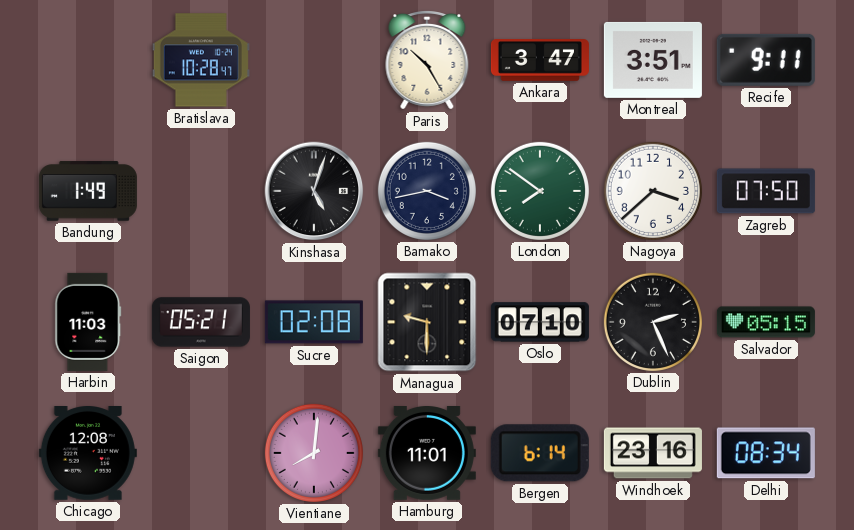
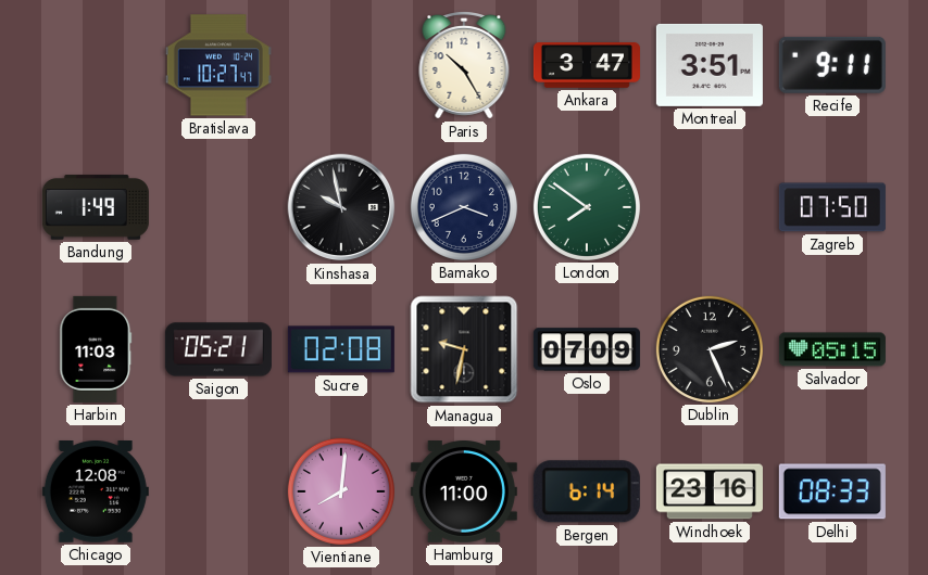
Bratislava: 10:28 -> 10:27
Kinshasa: 5:03 -> 9:58
Bamako: 3:43 -> 3:41
Nagoya: 3:38 -> none
Managua: 9:30 -> 9:32
Oslo: 07:10 -> 07:09
Hamburg: 11:01 -> 11:00
Delhi: 08:34 -> 08:33
